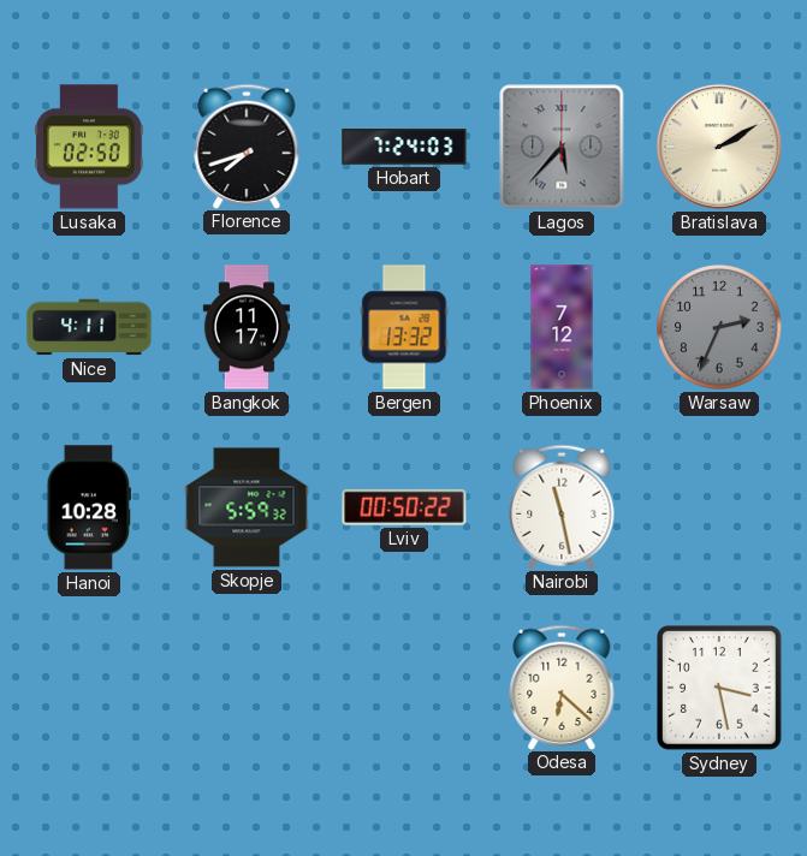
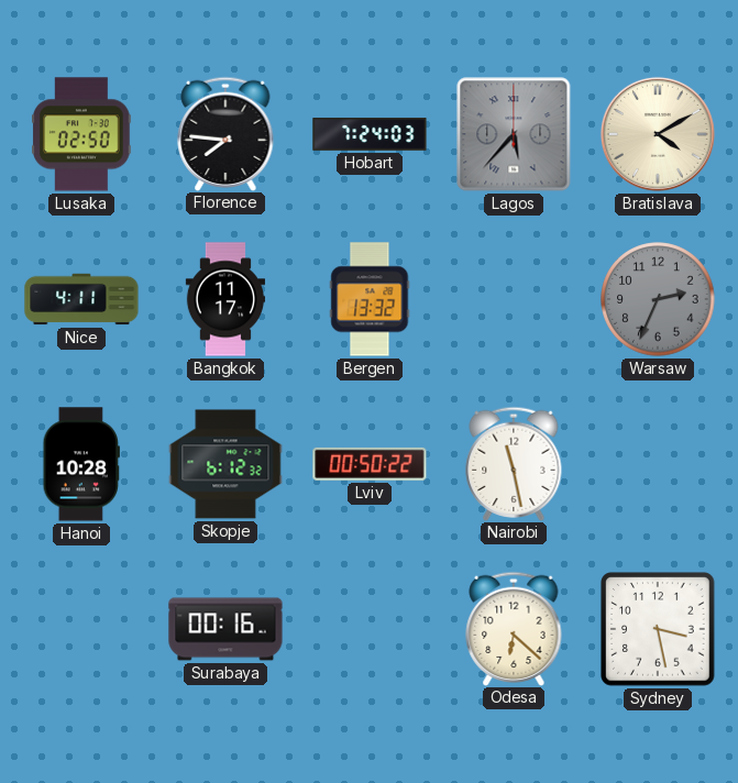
Florence: 7:42 -> 7:46
Bratislava: 2:10 -> 4:10
Phoenix: 7:12 -> none
Skopje: 5:59 -> 6:12
Surabaya: none -> 00:16
